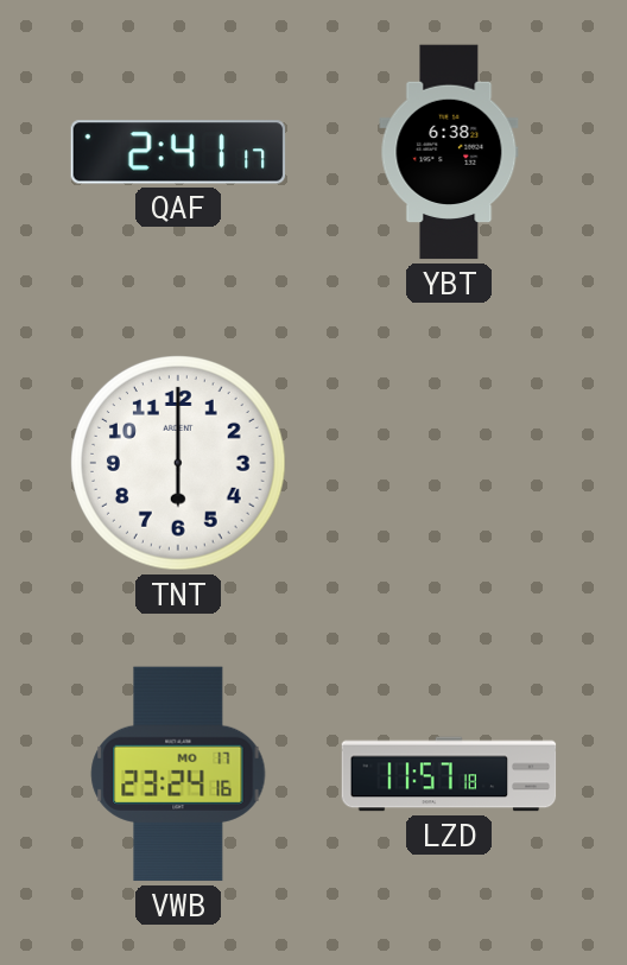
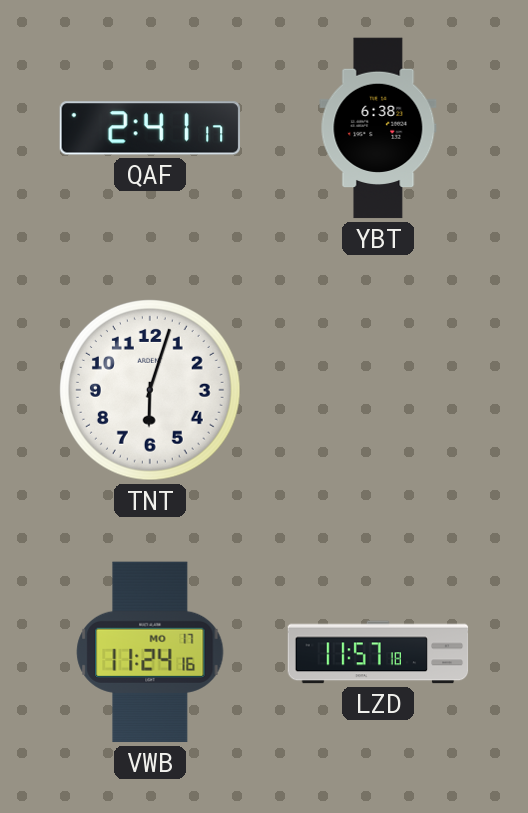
TNT: 6:00 -> 6:03
VWB: 23:24 -> 11:24
